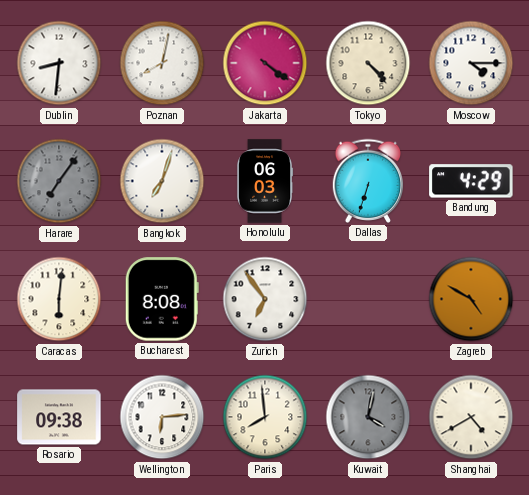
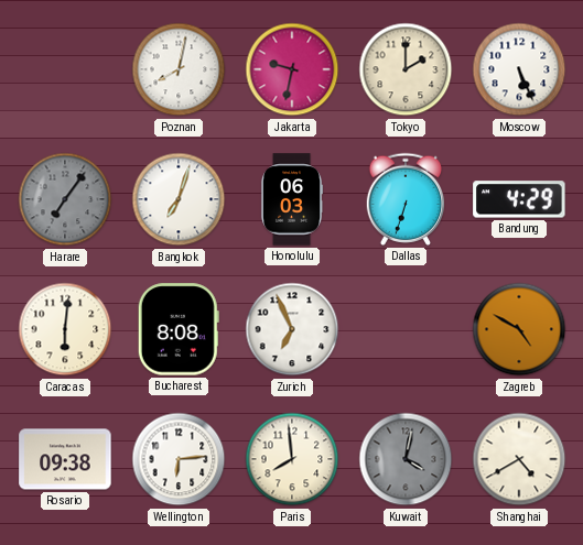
Dublin: 8:31 -> none
Jakarta: 4:21 -> 9:32
Tokyo: 4:23 -> 2:00
Moscow: 4:15 -> 5:26
Zurich: 6:54 -> 6:56
